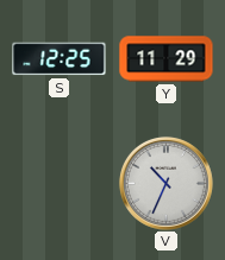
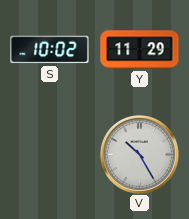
S: 12:25 -> 10:02
V: 10:34 -> 10:25
